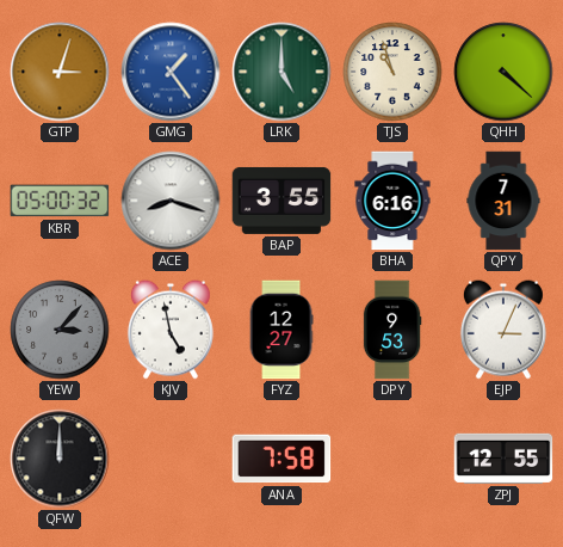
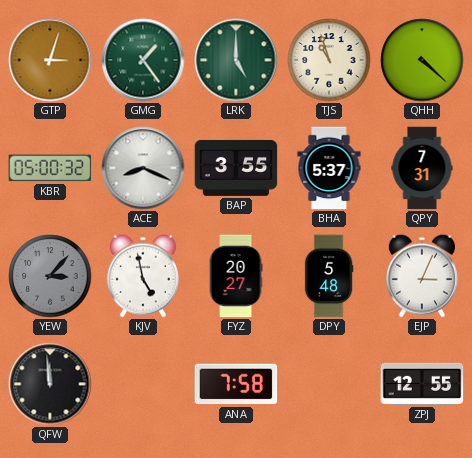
GMG dial: blue -> green
ACE: 8:18 -> 8:19
BHA: 6:16 -> 5:37
FYZ: 12:27 -> 20:27
DPY: 9:53 -> 5:48
QFW: 12:00 -> 11:59
